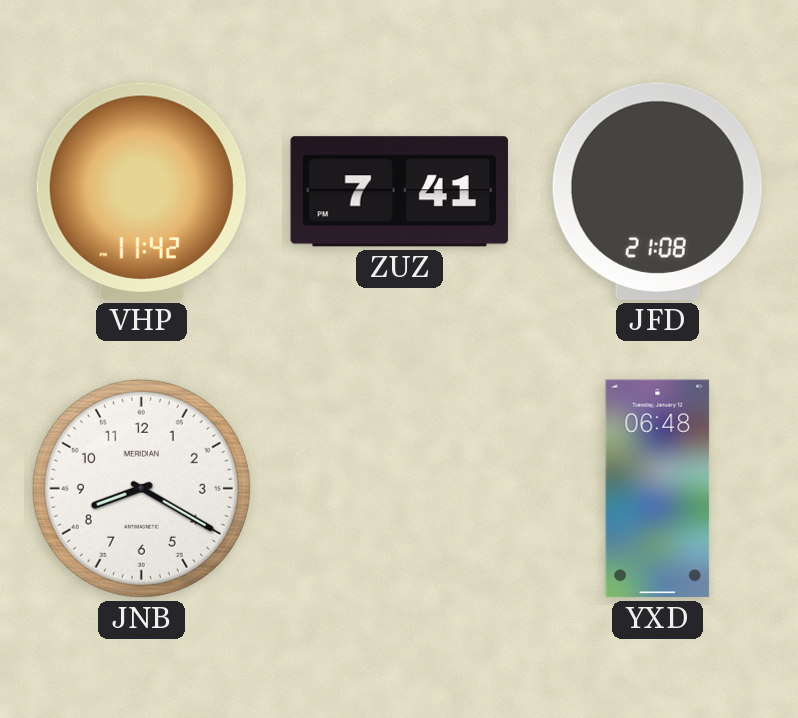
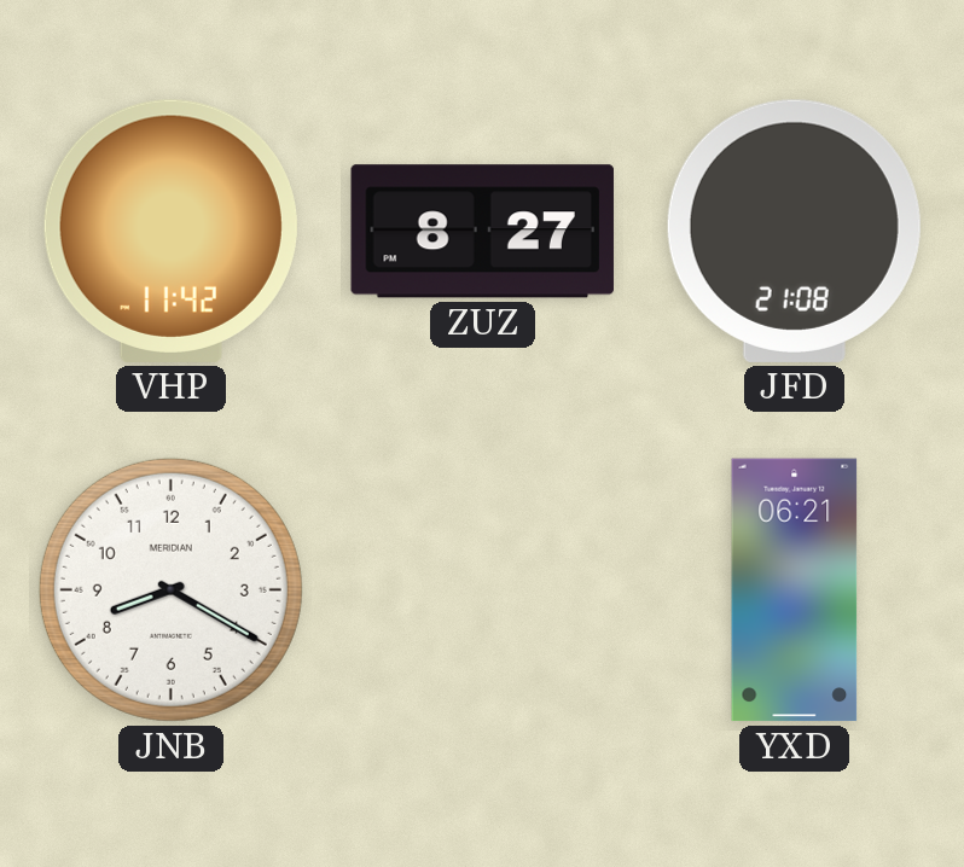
ZUZ: 7:41 -> 8:27
YXD: 06:48 -> 06:21
